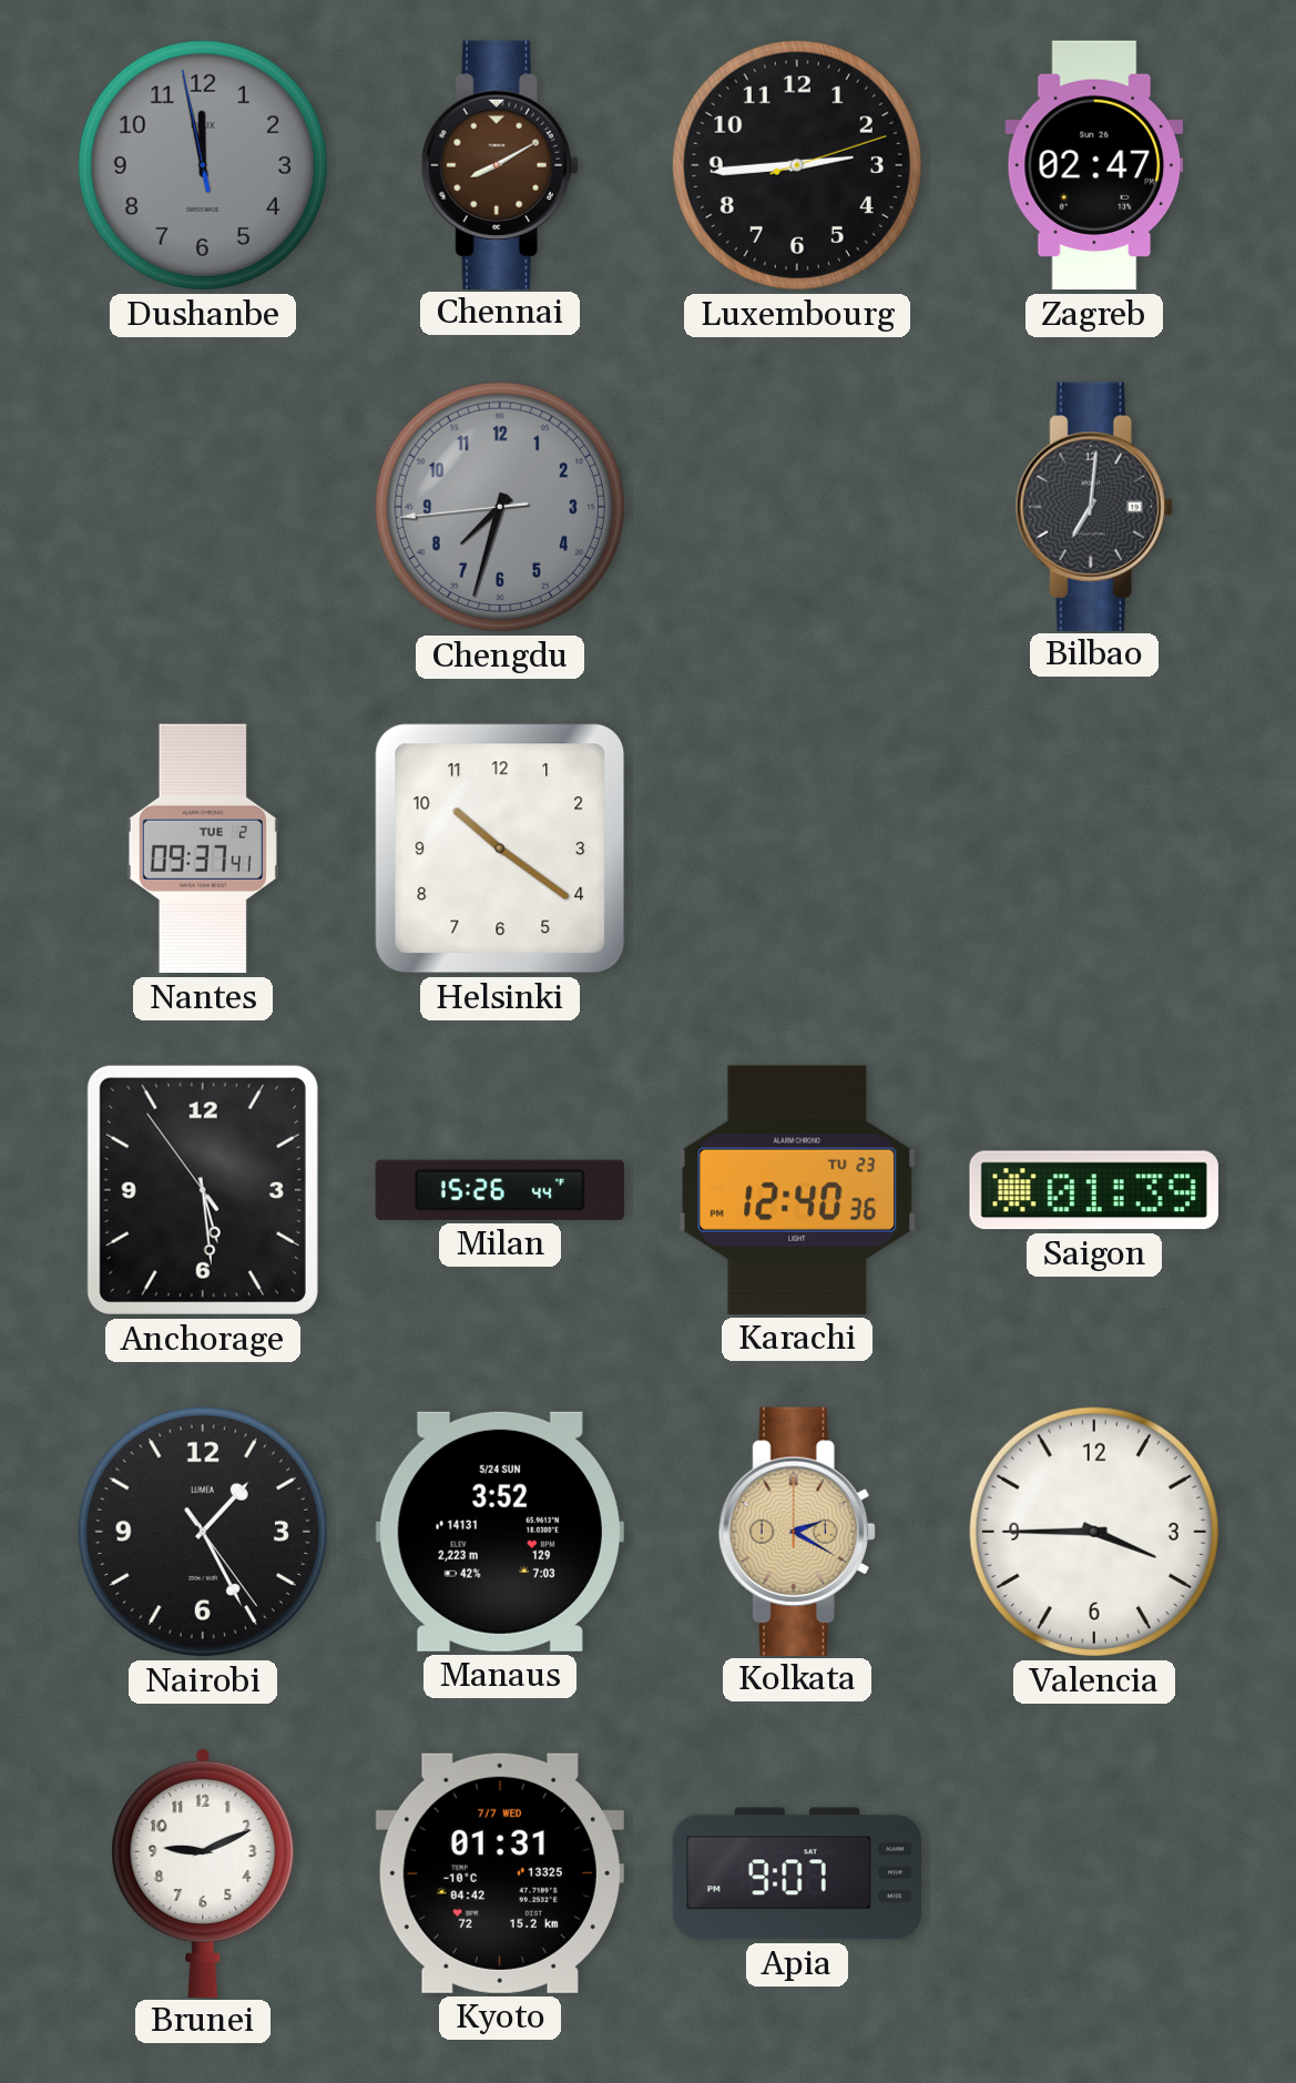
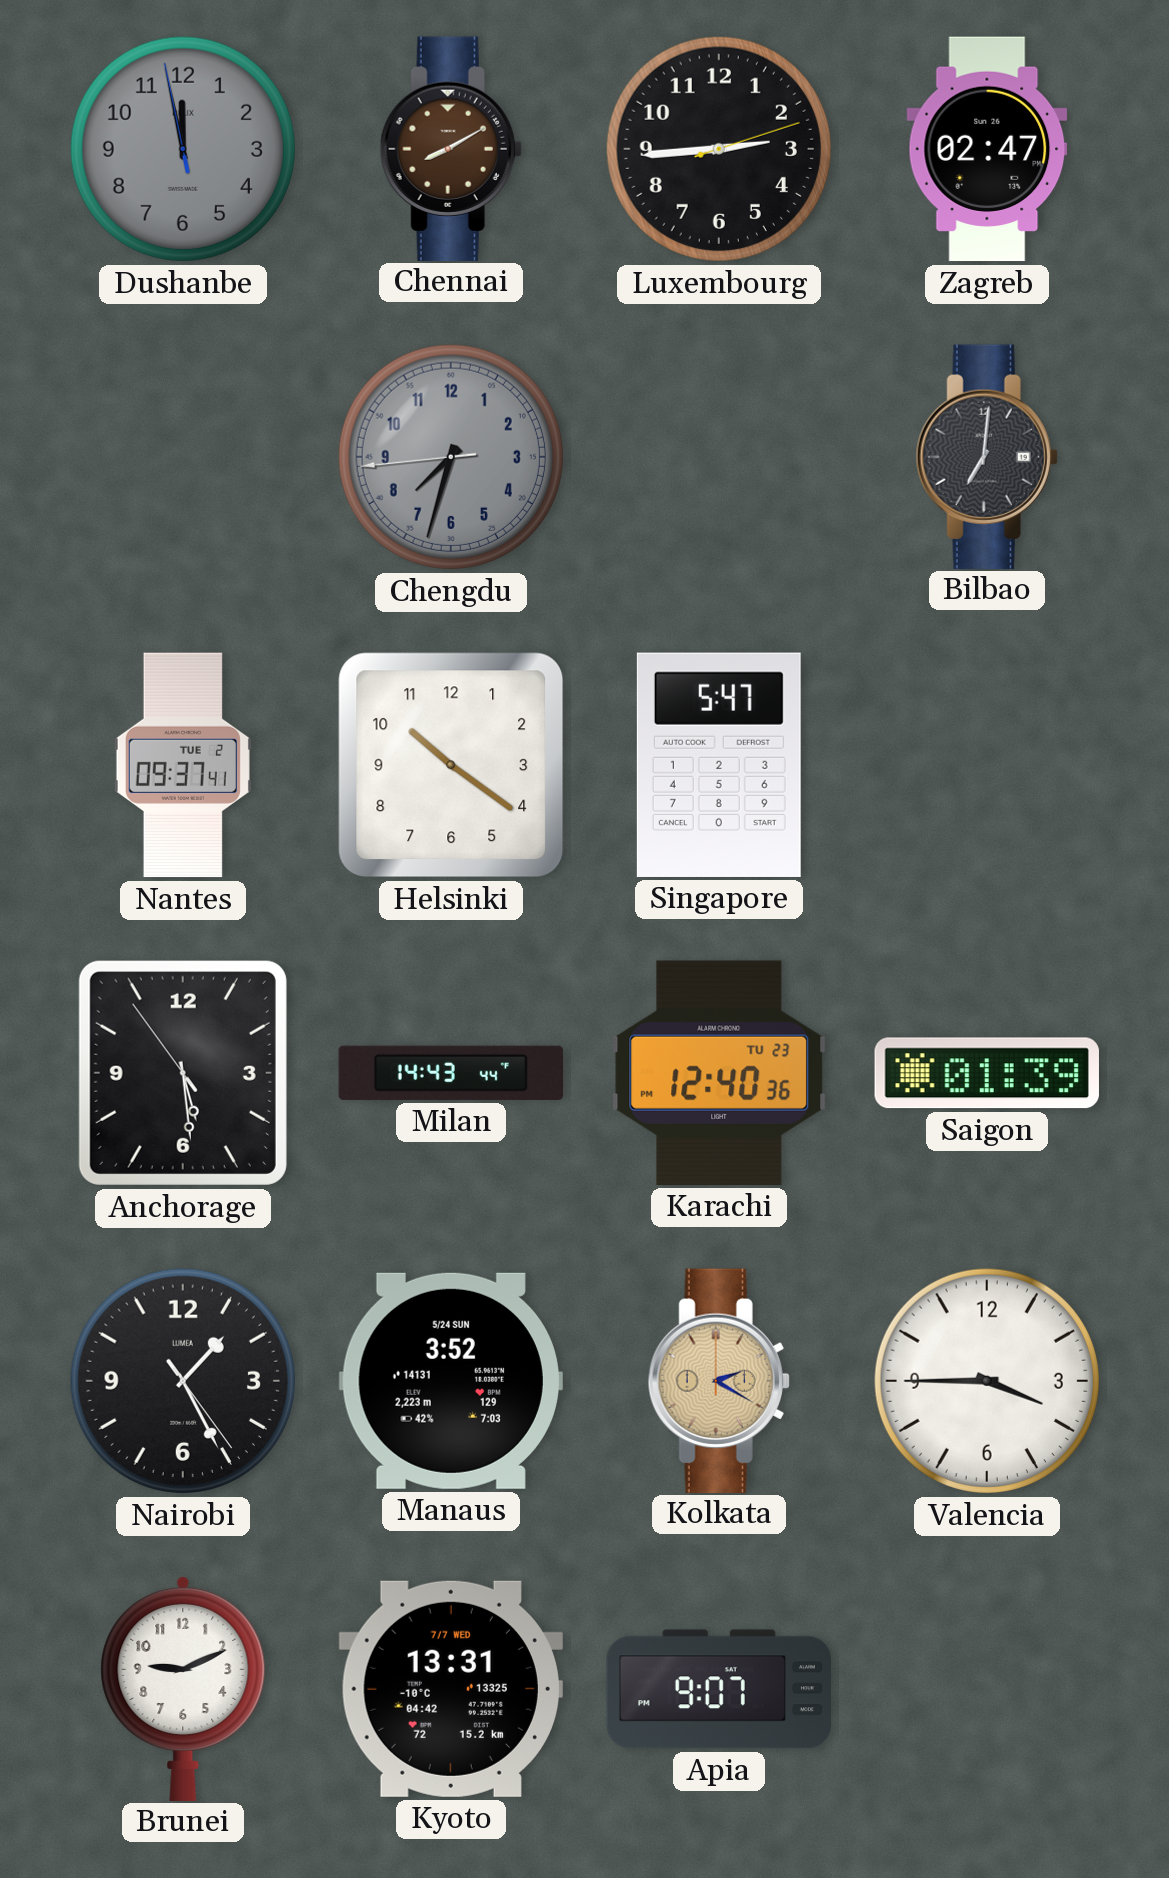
Singapore: none -> 5:47
Milan: 15:26 -> 14:43
Kyoto: 01:31 -> 13:31
